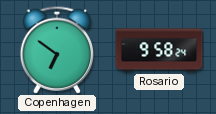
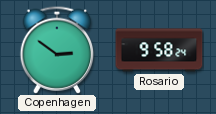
Copenhagen: 6:51 -> 2:51
